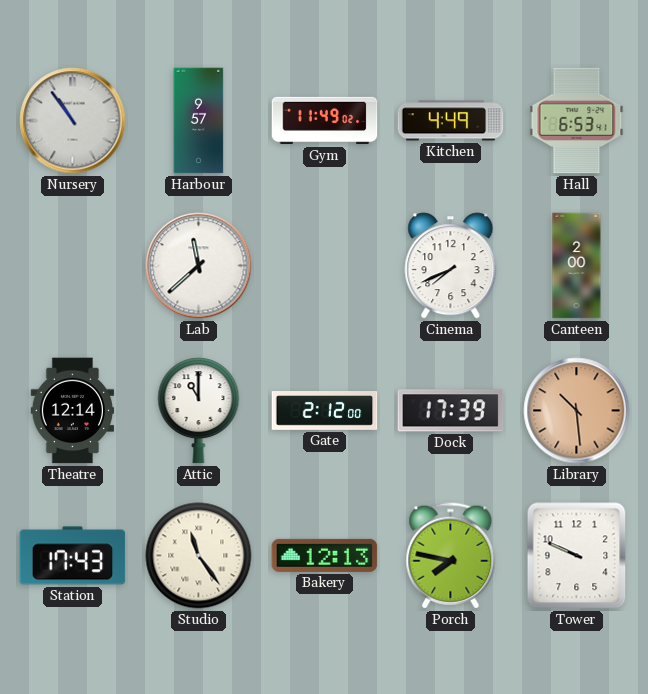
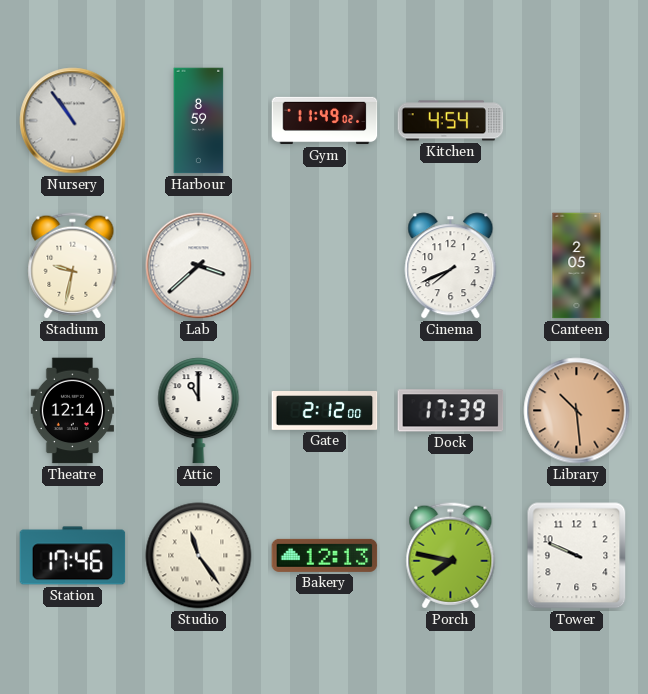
Harbour: 9:57 -> 8:59
Kitchen: 4:49 -> 4:54
Hall: 6:53 -> none
Stadium: none -> 9:32
Lab: 11:38 -> 3:38
Canteen: 2:00 -> 2:05
Station: 17:43 -> 17:46
